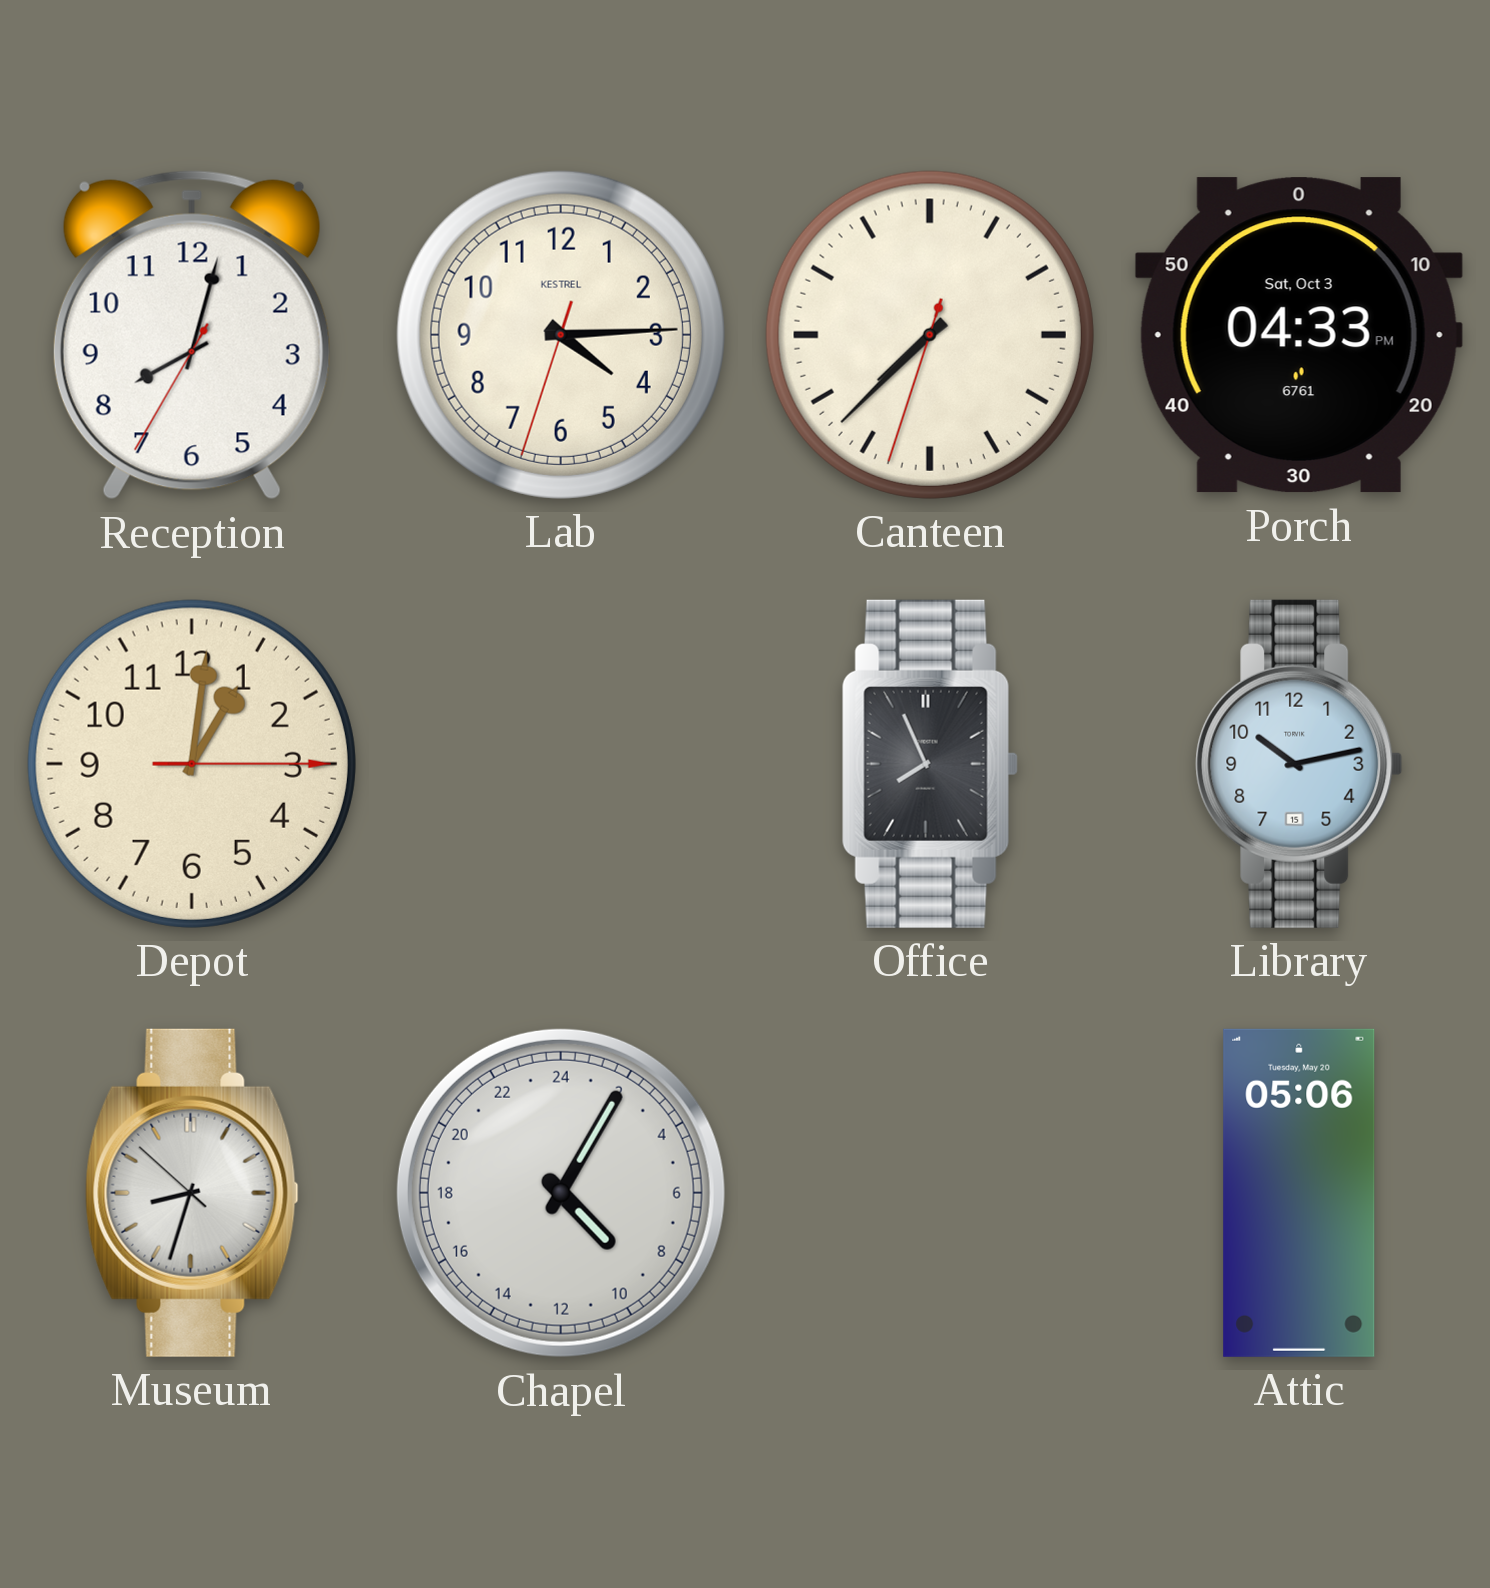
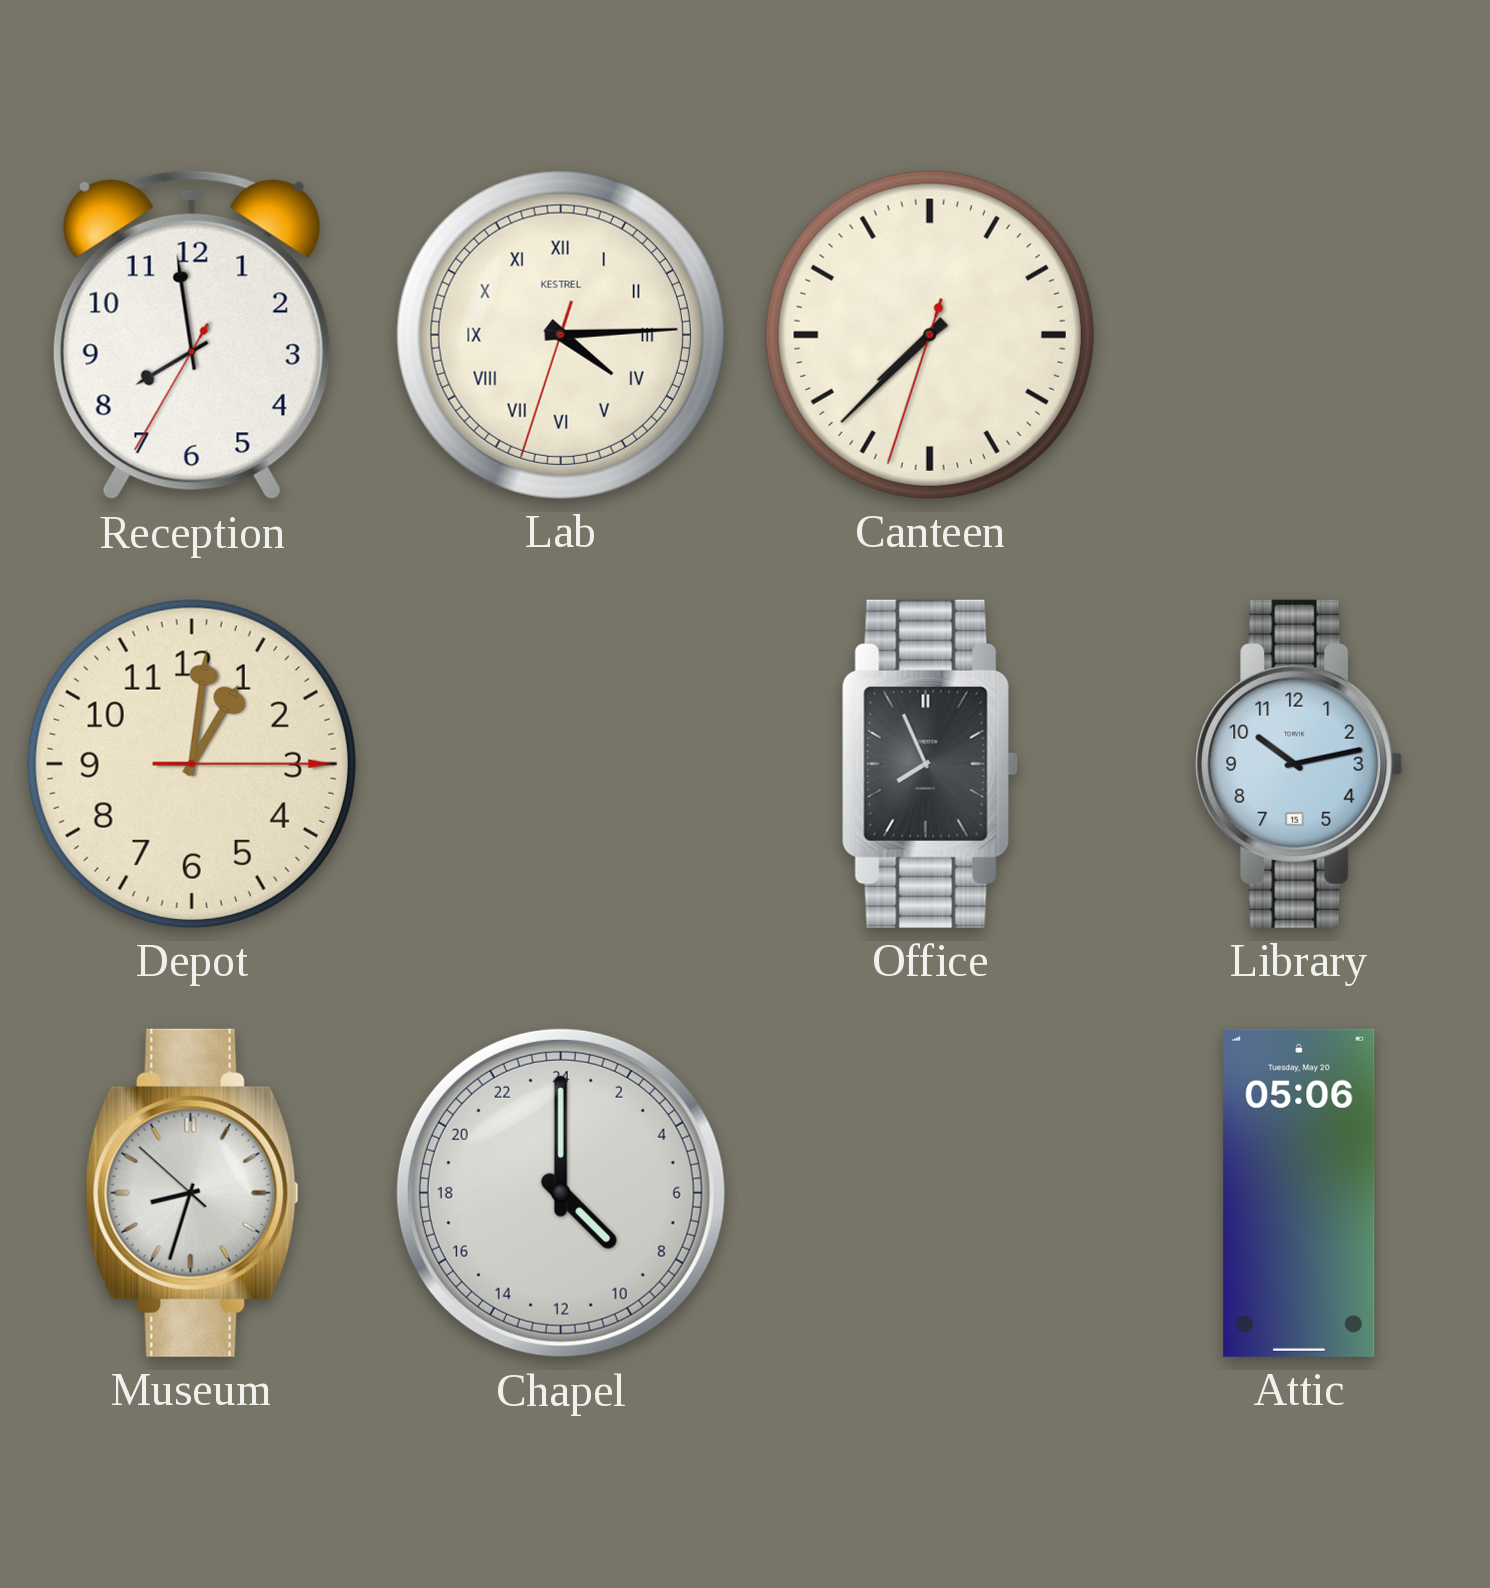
Reception: 8:02 -> 7:58
Lab numerals: Arabic -> Roman
Porch: 04:33 -> none
Chapel: 9:05 -> 9:00
